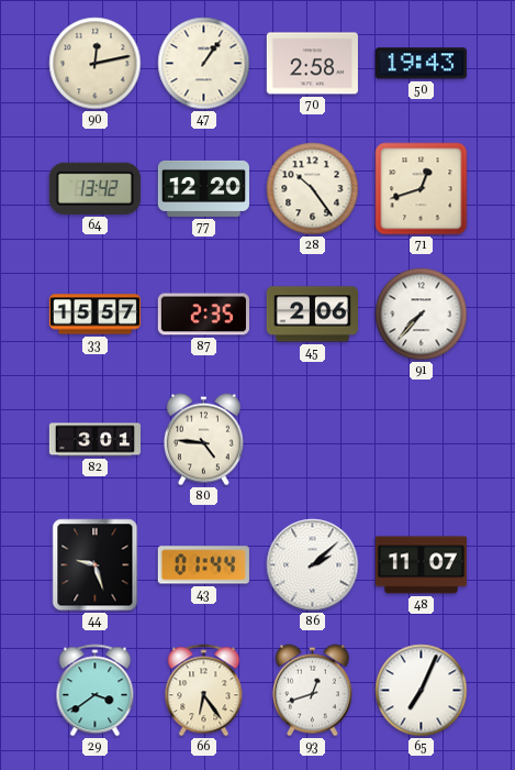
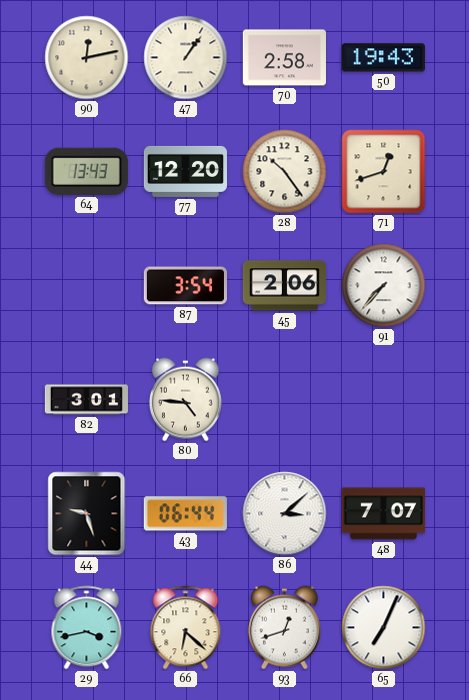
64: 13:42 -> 13:43
33: 15:57 -> none
87: 2:35 -> 3:54
43: 01:44 -> 06:44
86: 2:08 -> 3:08
48: 11:07 -> 7:07
29: 3:39 -> 3:43
66: 6:24 -> 6:22
